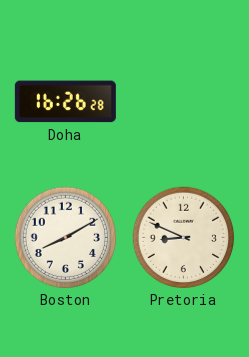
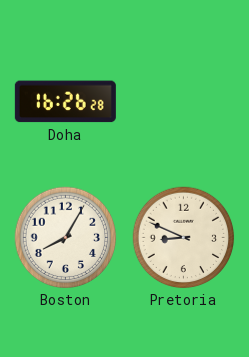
Boston: 8:10 -> 8:05
